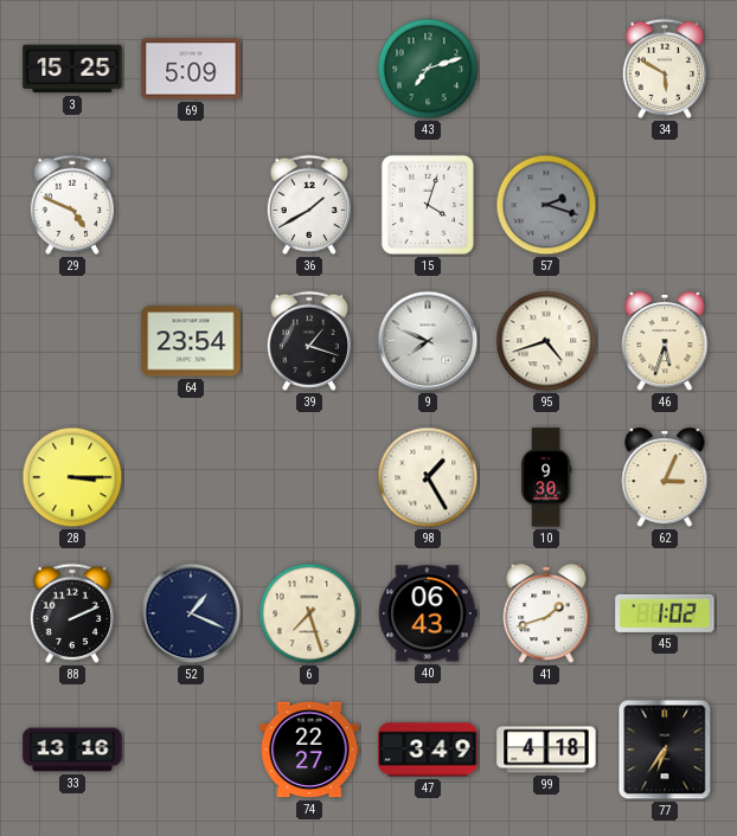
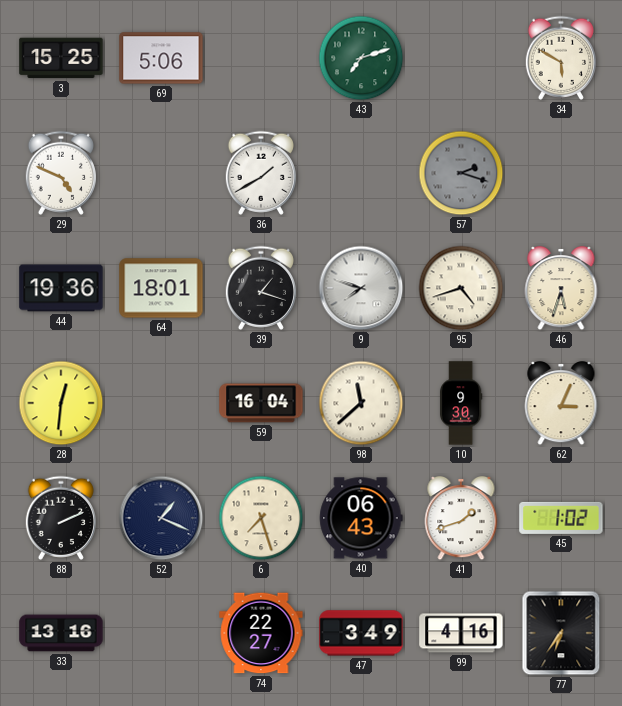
69: 5:09 -> 5:06
15: 4:03 -> none
44: none -> 19:36
64: 23:54 -> 18:01
9: 7:49 -> 7:48
28: 3:15 -> 12:31
59: none -> 16:04
98: 1:25 -> 11:38
99: 4:18 -> 4:16
